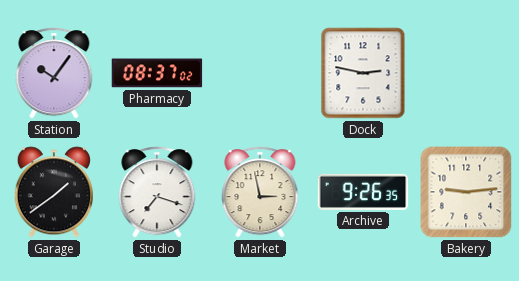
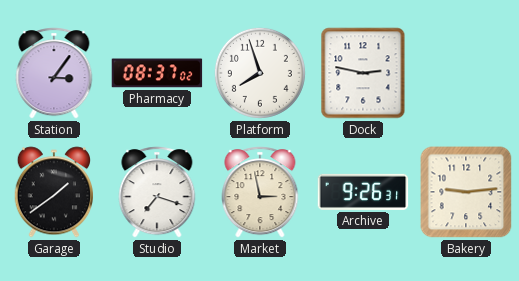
Station: 10:06 -> 3:06
Platform: none -> 7:57
Archive: 9:26:35 -> 9:26:31
